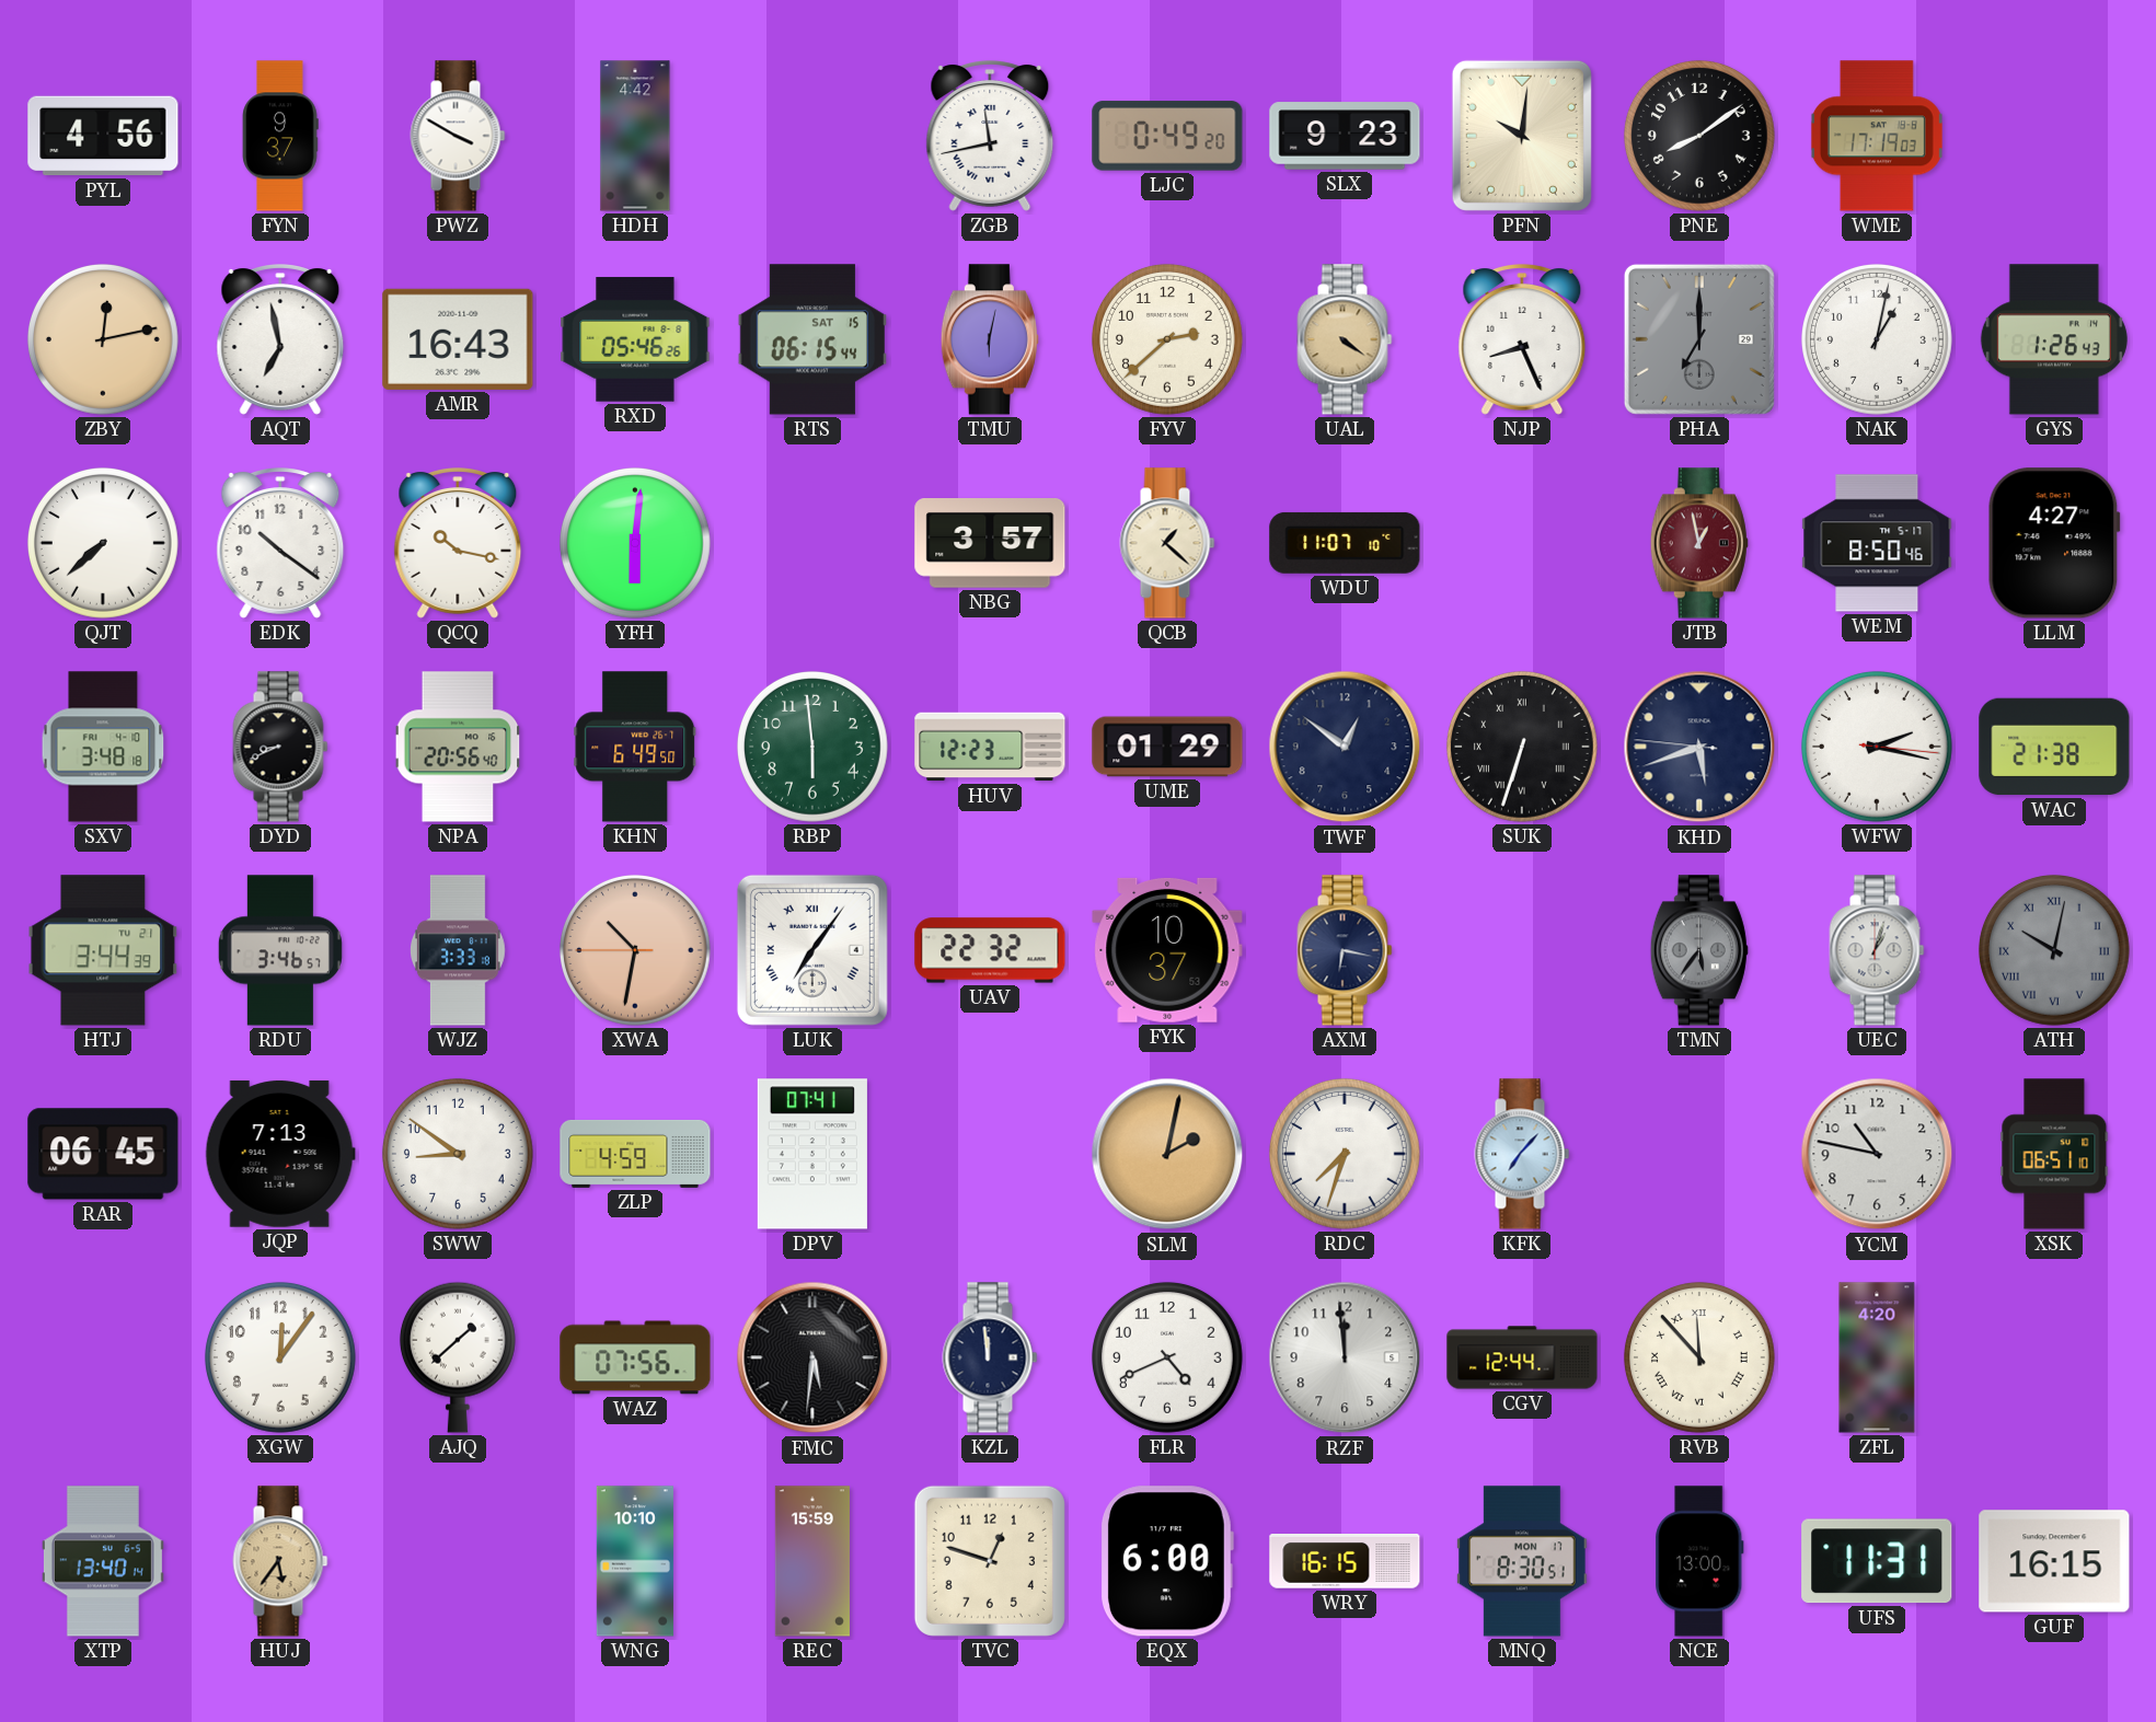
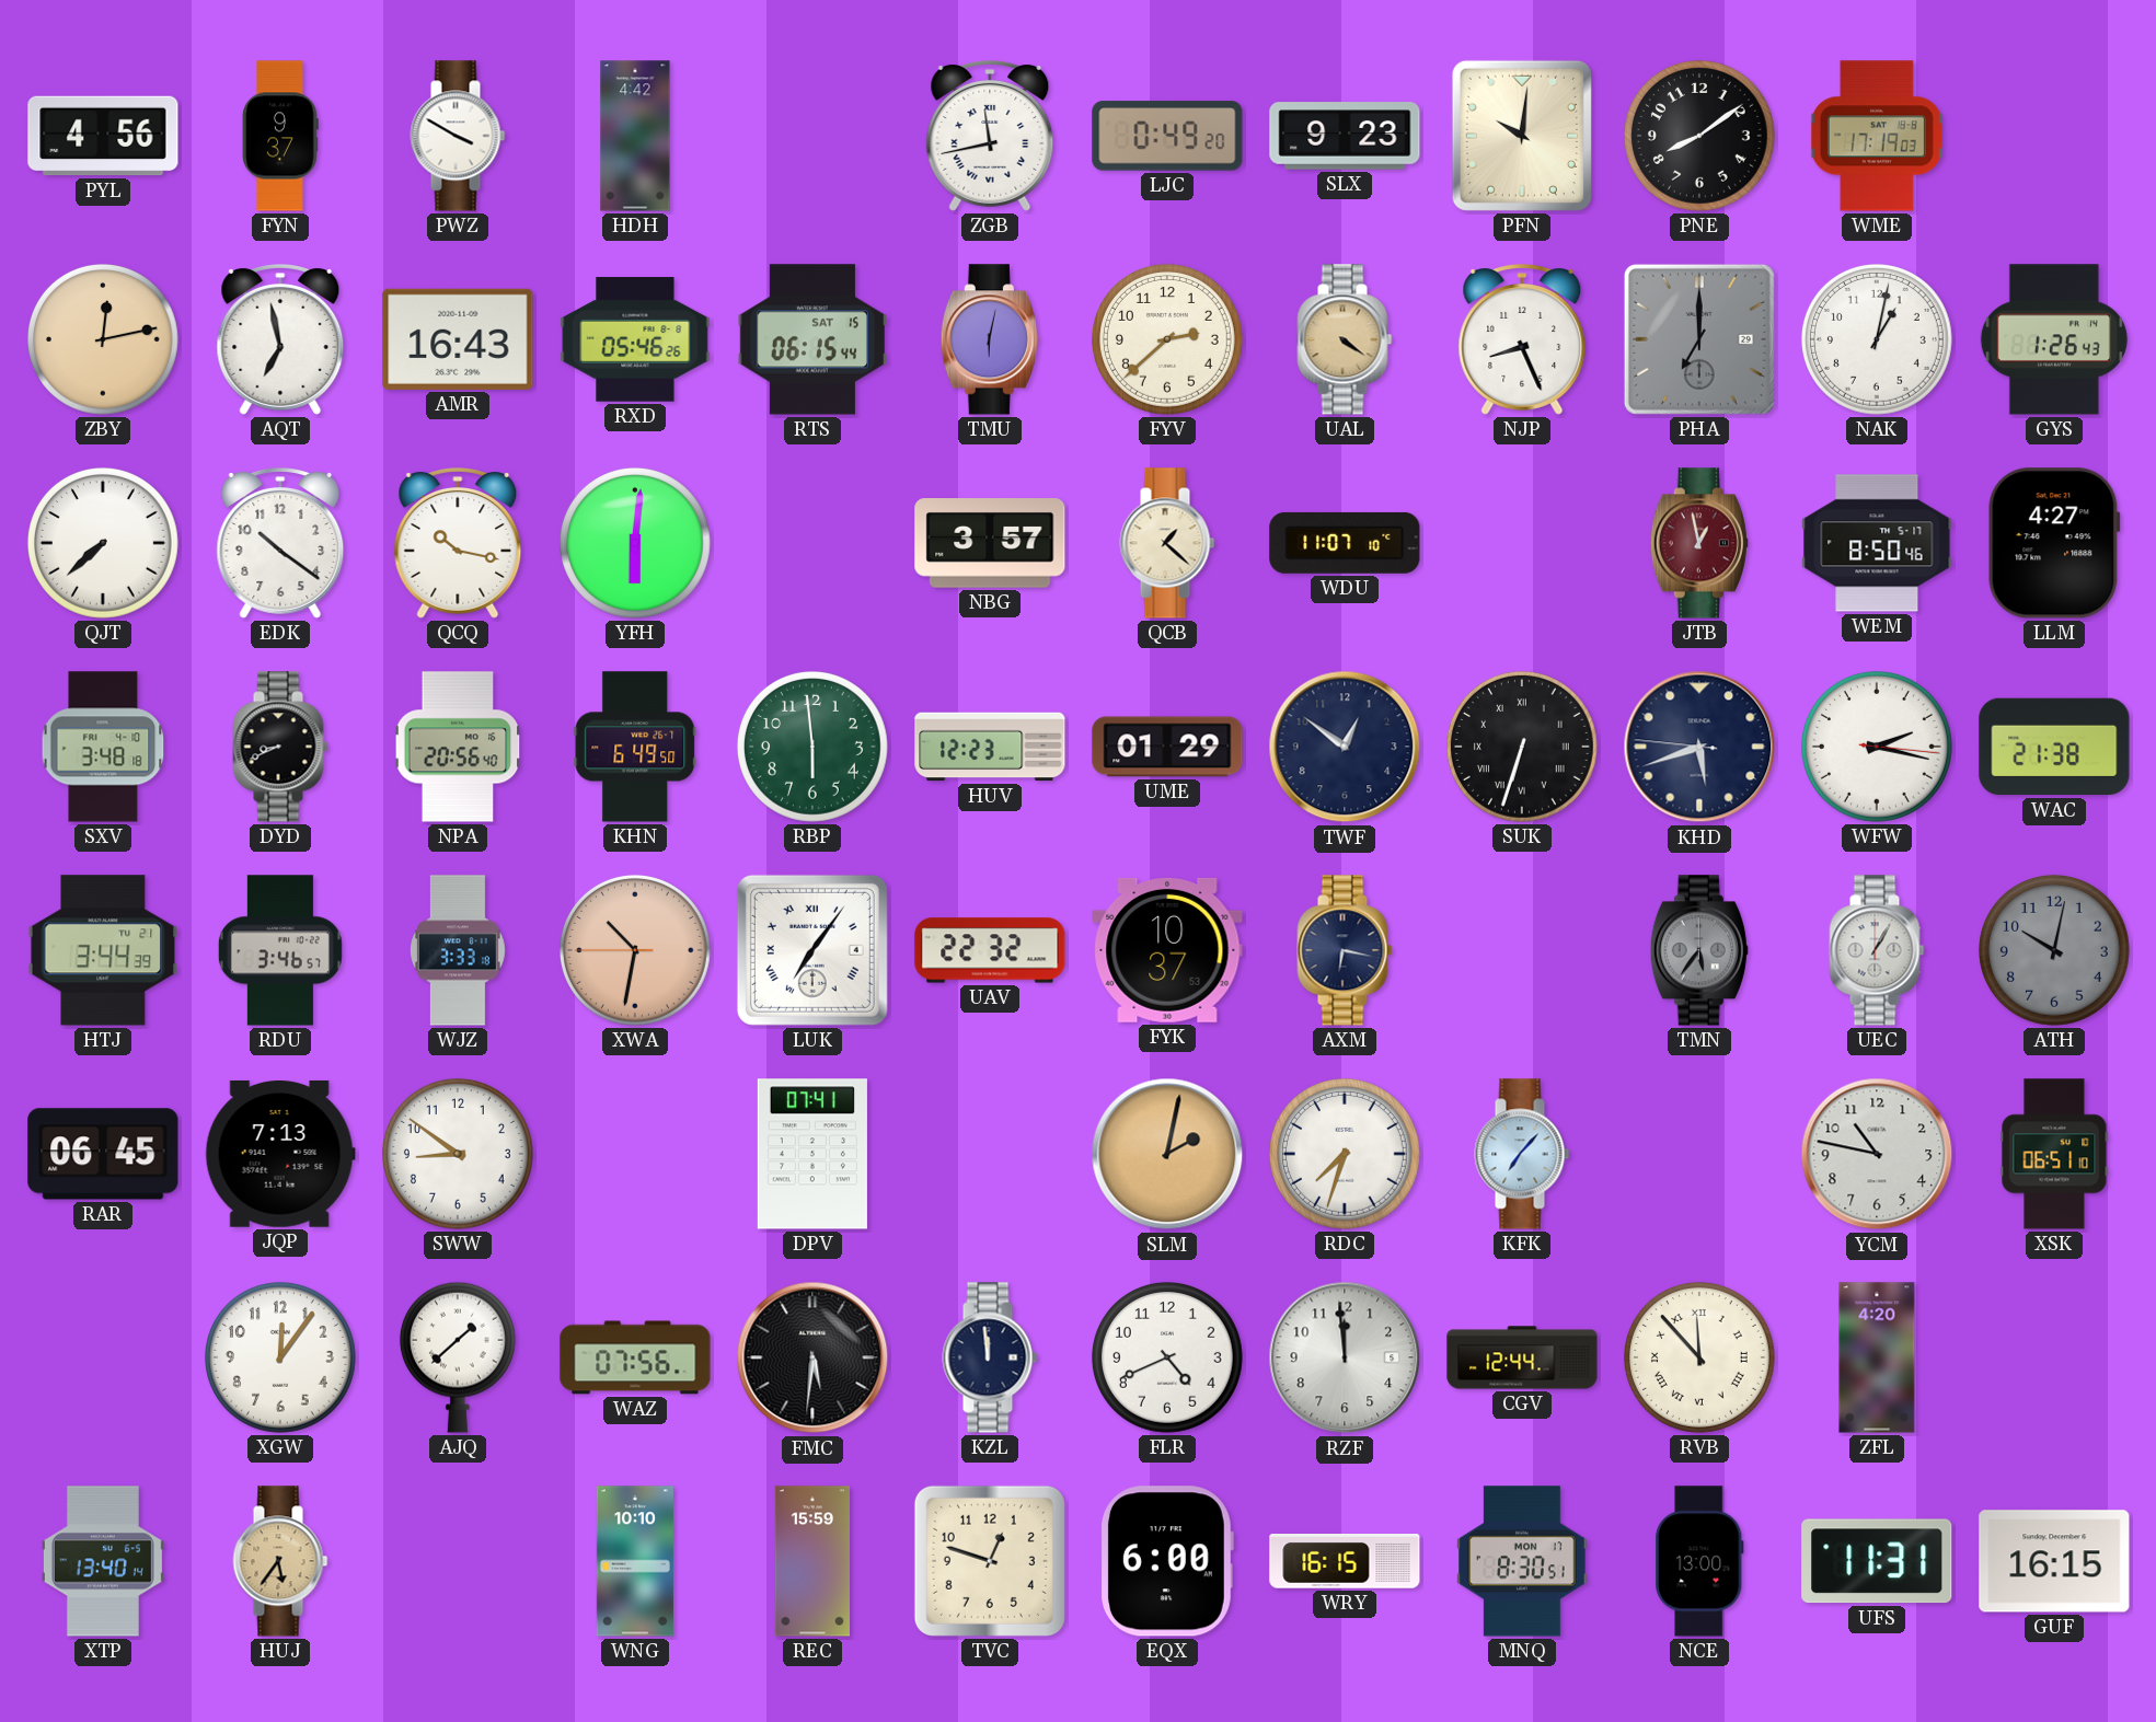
UEC: 1:03 -> 1:05
ATH numerals: Roman -> Arabic
ZLP: 4:59 -> none
